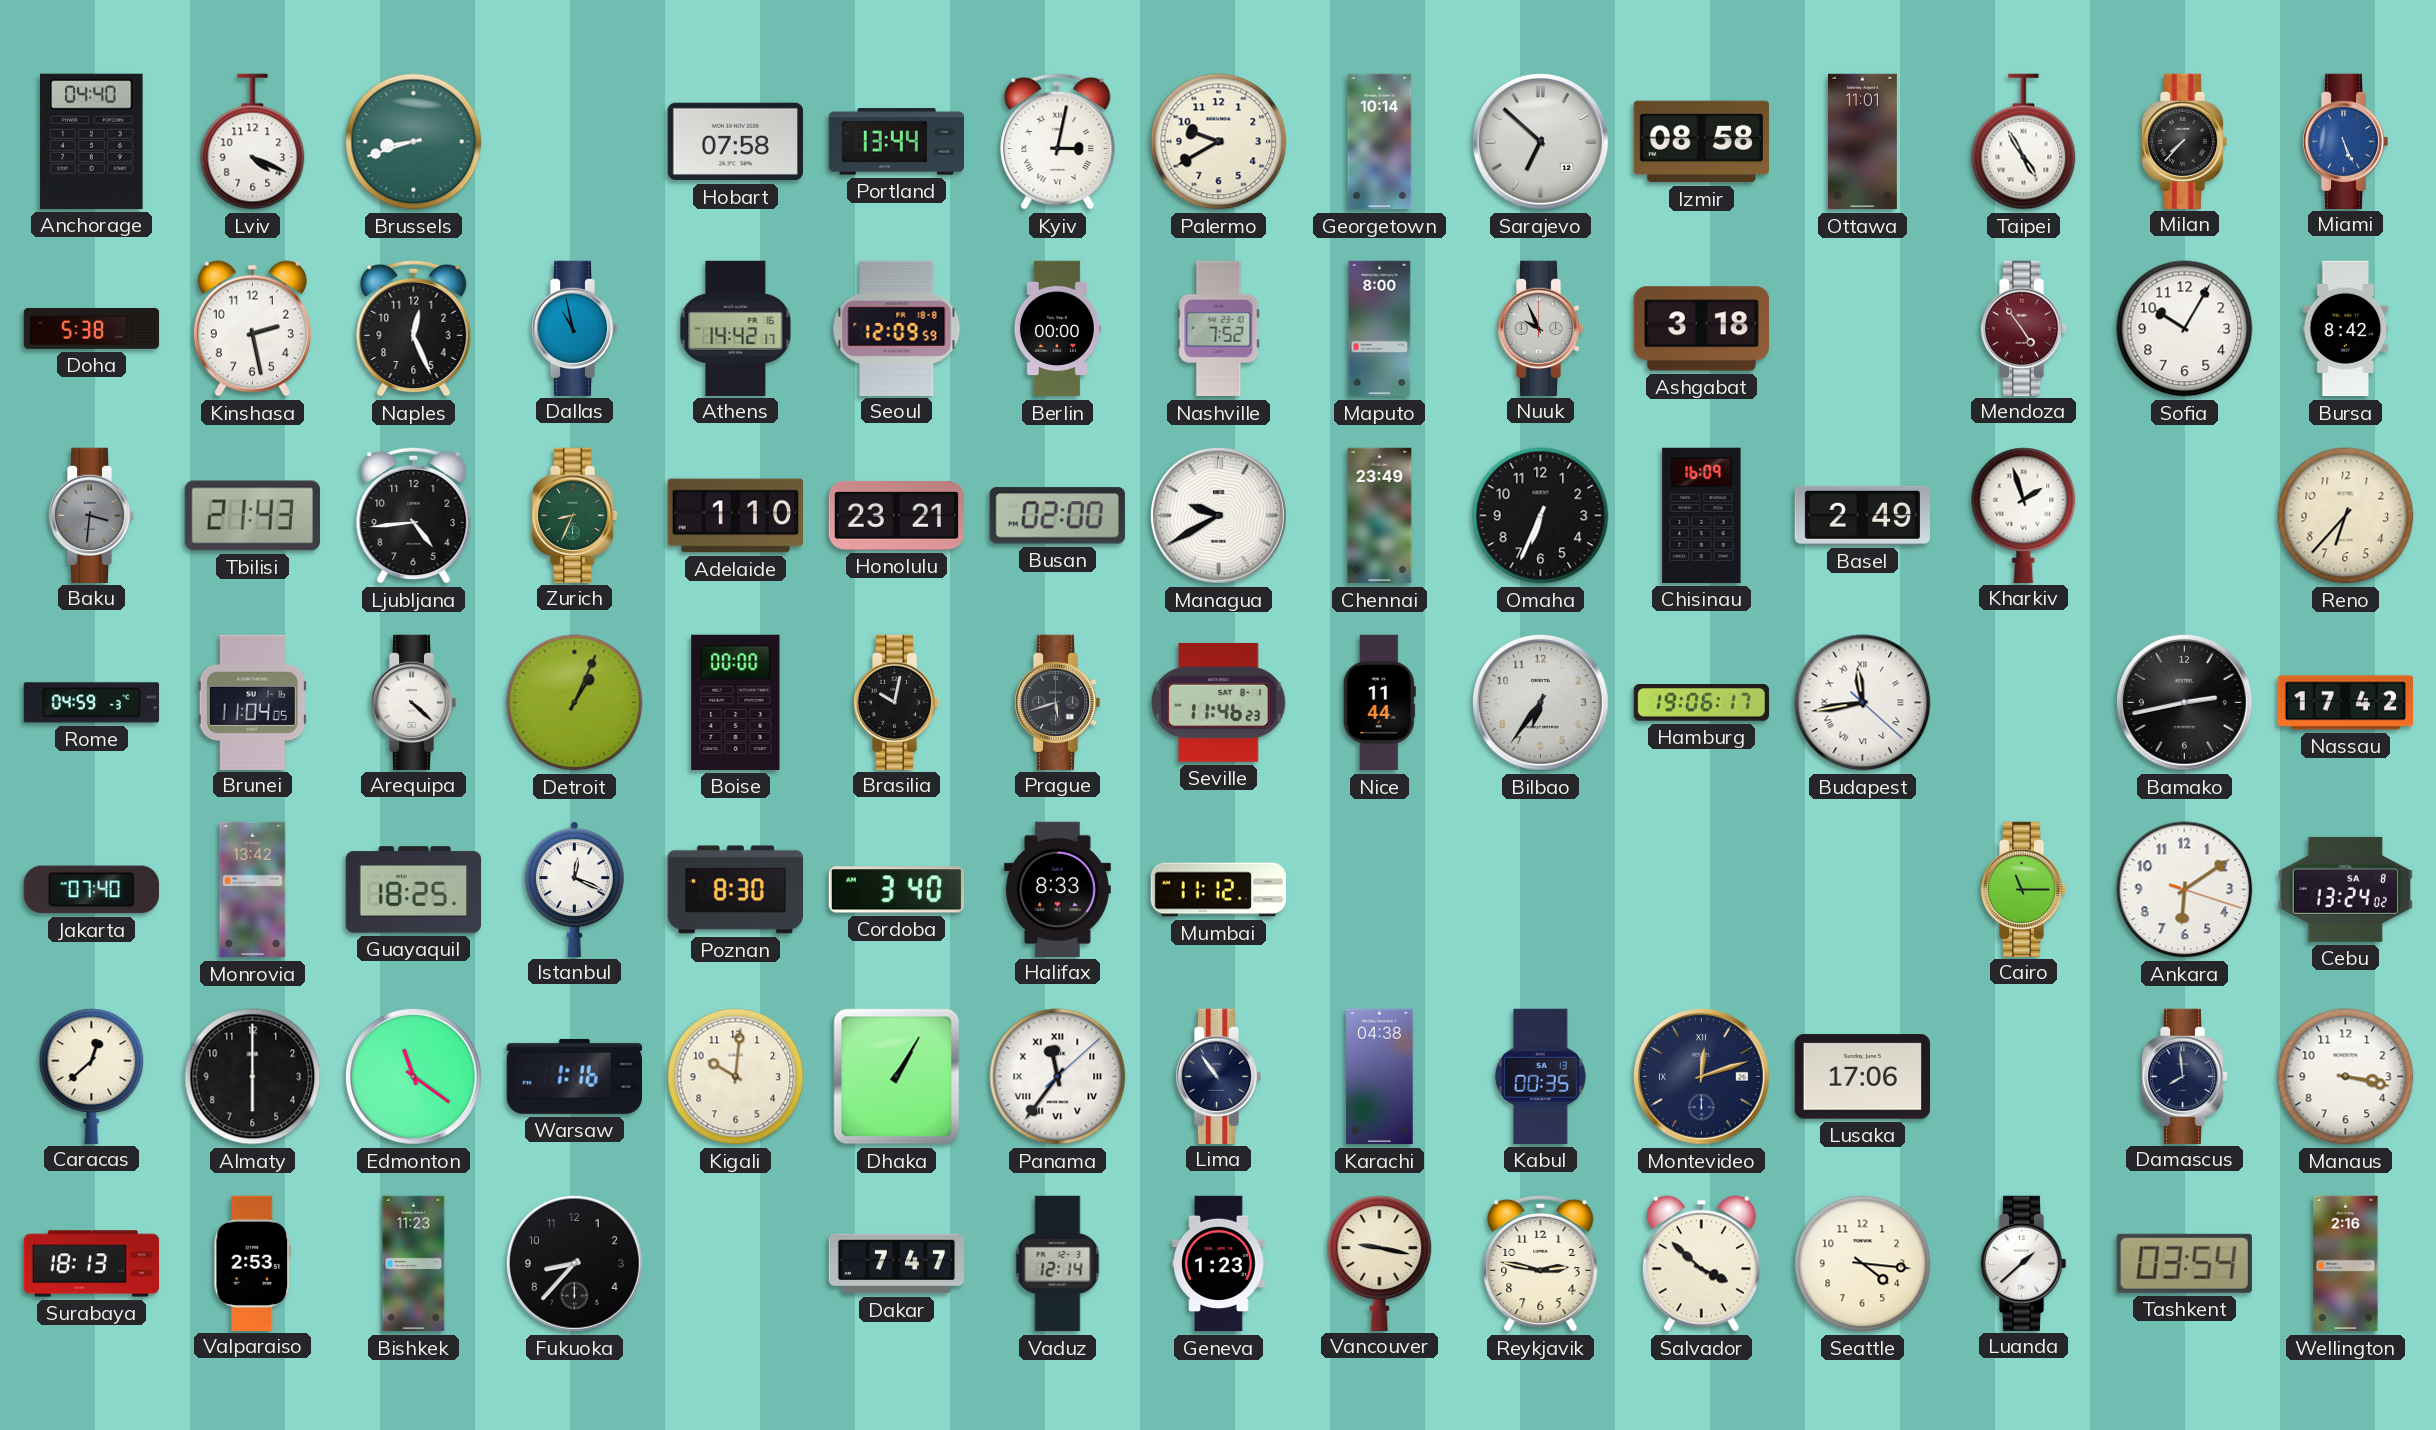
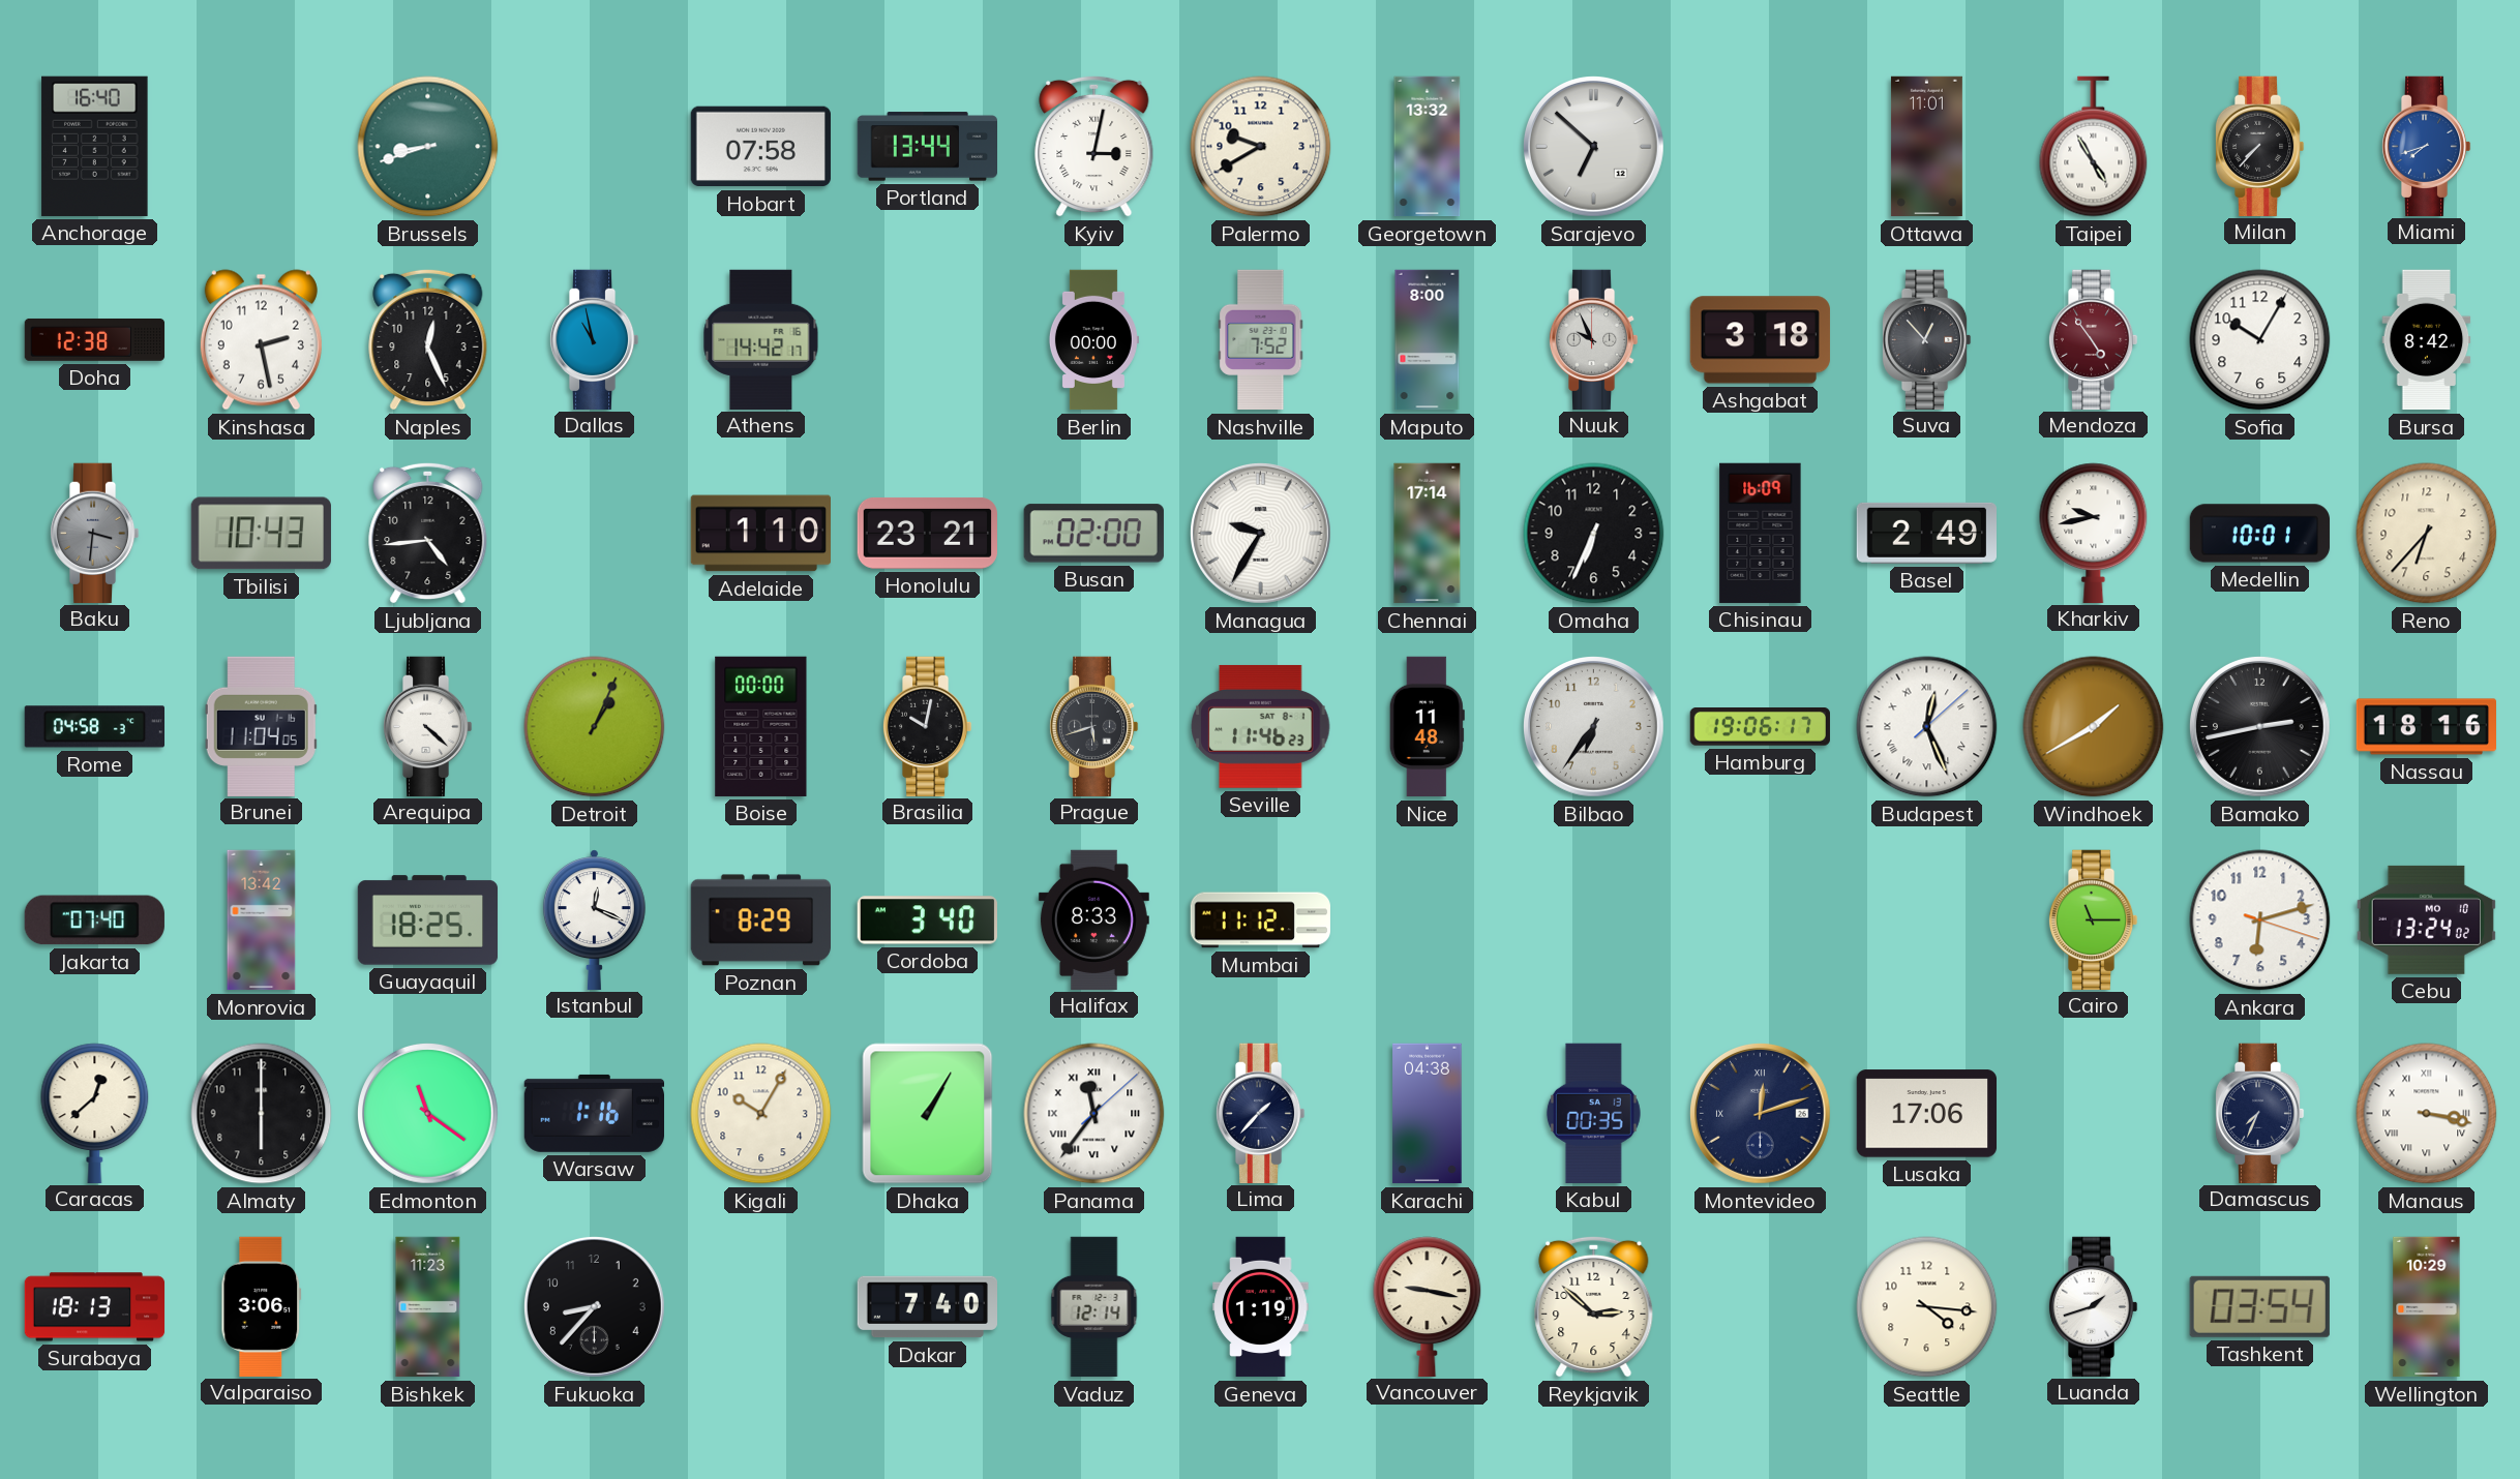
Anchorage: 04:40 -> 16:40
Lviv: 4:19 -> none
Georgetown: 10:14 -> 13:32
Izmir: 08:58 -> none
Miami: 5:26 -> 7:42
Doha: 5:38 -> 12:38
Seoul: 12:09 -> none
Suva: none -> 12:53
Tbilisi: 21:43 -> 10:43
Zurich: 8:34 -> none
Managua: 9:40 -> 9:35
Chennai: 23:49 -> 17:14
Kharkiv: 1:57 -> 9:43
Medellin: none -> 10:01
Rome: 04:59 -> 04:58
Nice: 11:44 -> 11:48
Budapest: 11:43 -> 12:26
Windhoek: none -> 1:40
Nassau: 17:42 -> 18:16
Poznan: 8:30 -> 8:29
Ankara: 6:09 -> 6:12
Cebu date: SA 8 -> MO 10
Kigali: 10:01 -> 10:05
Lima: 10:54 -> 1:37
Damascus: 7:59 -> 7:34
Manaus numerals: Arabic -> Roman
Valparaiso: 2:53 -> 3:06
Dakar: 7:47 -> 7:40
Geneva: 1:23 -> 1:19
Reykjavik: 2:47 -> 2:52
Salvador: 3:52 -> none
Luanda: 1:38 -> 1:42
Wellington: 2:16 -> 10:29
